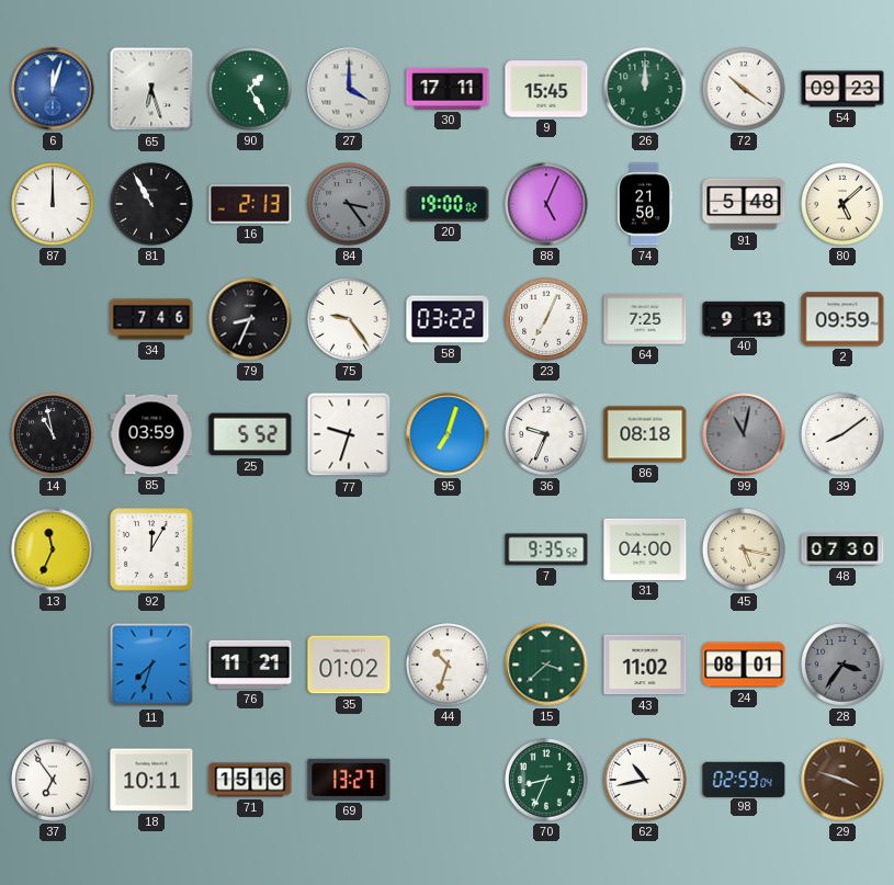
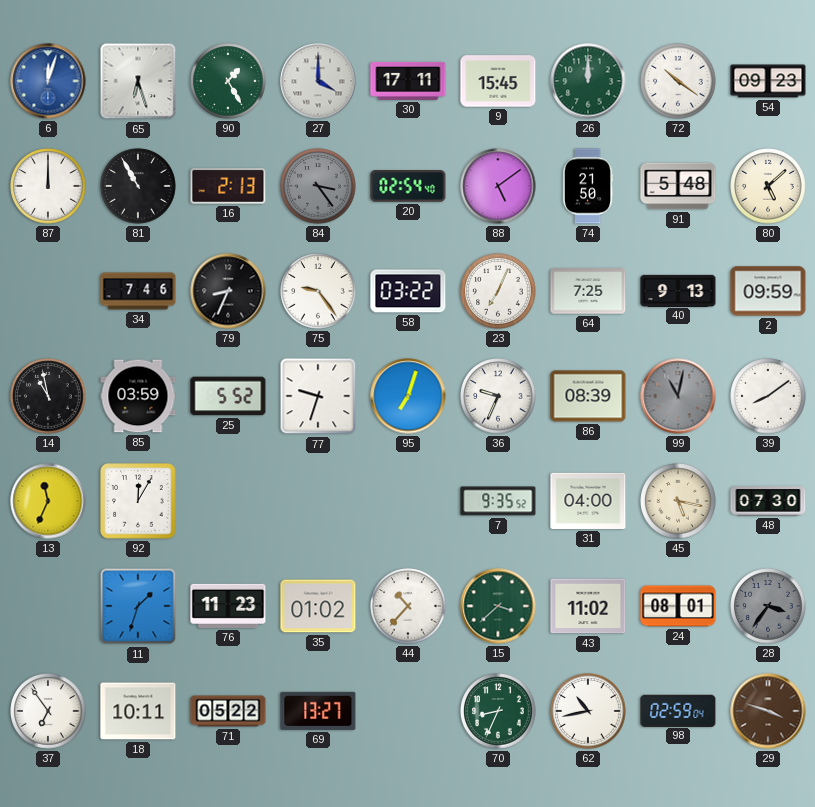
20: 19:00 -> 02:54
88: 5:04 -> 5:09
86: 08:18 -> 08:39
11: 7:33 -> 1:33
76: 11:21 -> 11:23
44: 10:33 -> 10:37
71: 15:16 -> 05:22
